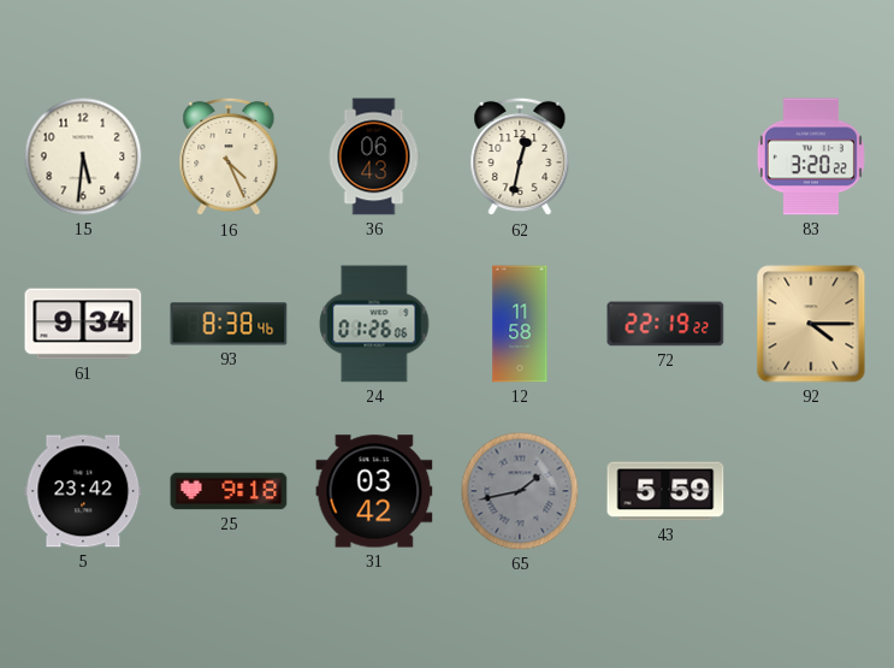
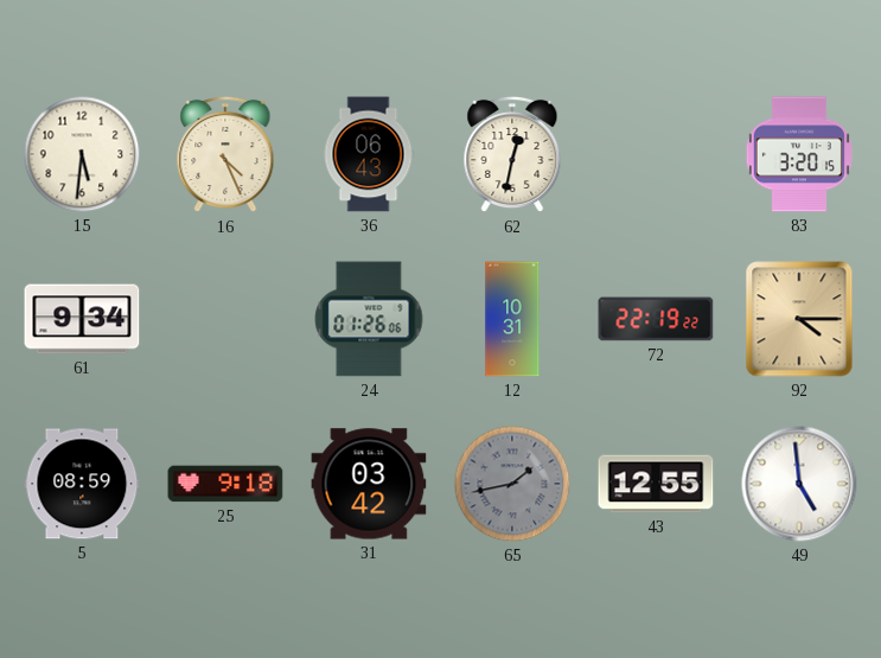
83: 3:20:22 -> 3:20:15
93: 8:38 -> none
12: 11:58 -> 10:31
5: 23:42 -> 08:59
43: 5:59 -> 12:55
49: none -> 4:59
